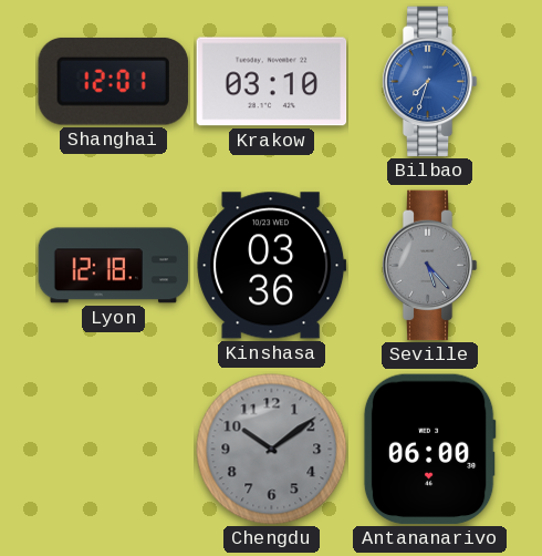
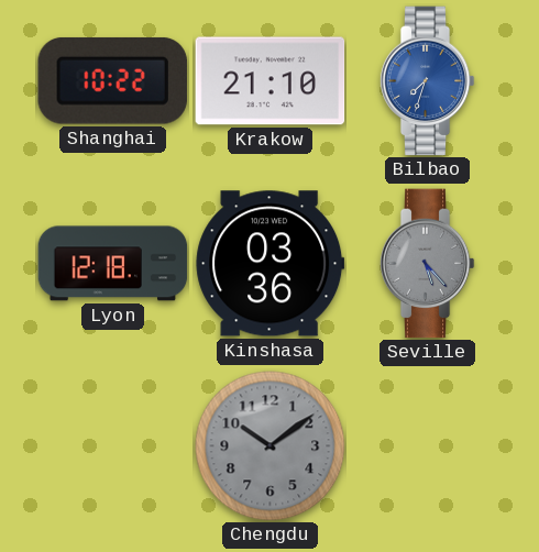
Shanghai: 12:01 -> 10:22
Krakow: 03:10 -> 21:10
Antananarivo: 06:00 -> none
